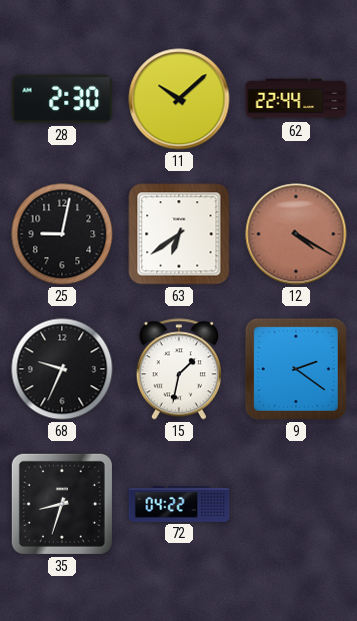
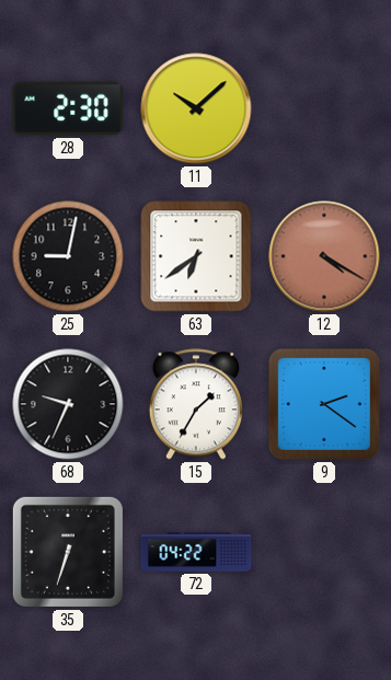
62: 22:44 -> none
15: 1:32 -> 1:35
35: 8:33 -> 6:33
